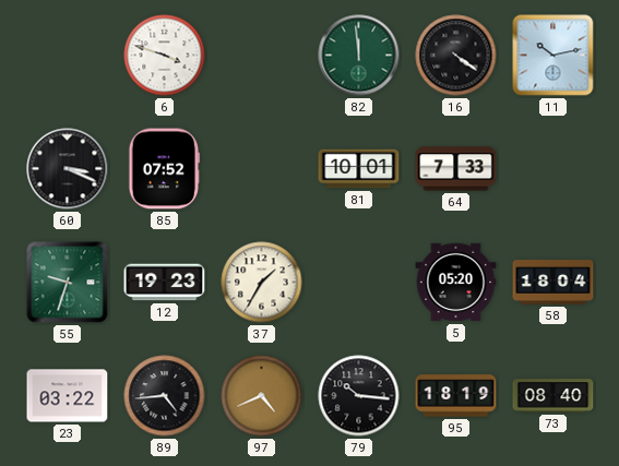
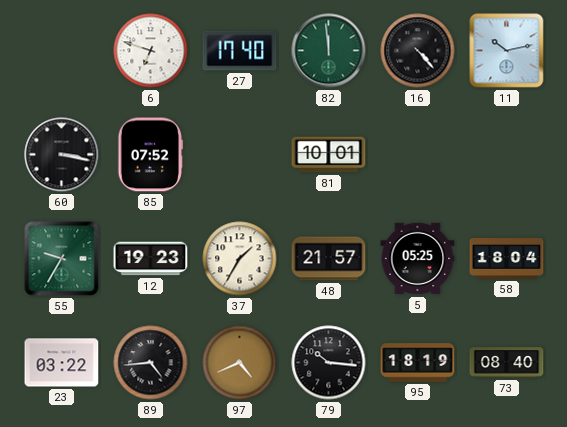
6: 3:48 -> 6:48
27: none -> 17:40
16: 4:21 -> 4:23
60: 3:19 -> 3:17
64: 7:33 -> none
55: 9:33 -> 9:35
48: none -> 21:57
5: 05:20 -> 05:25
